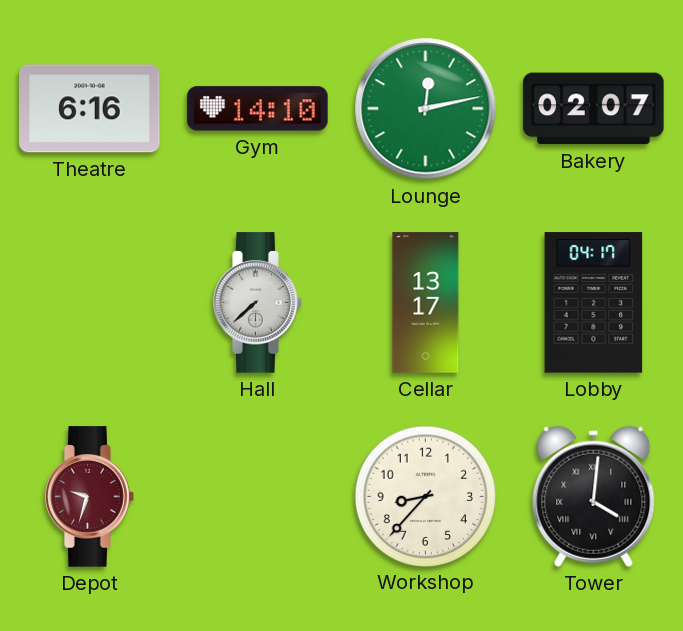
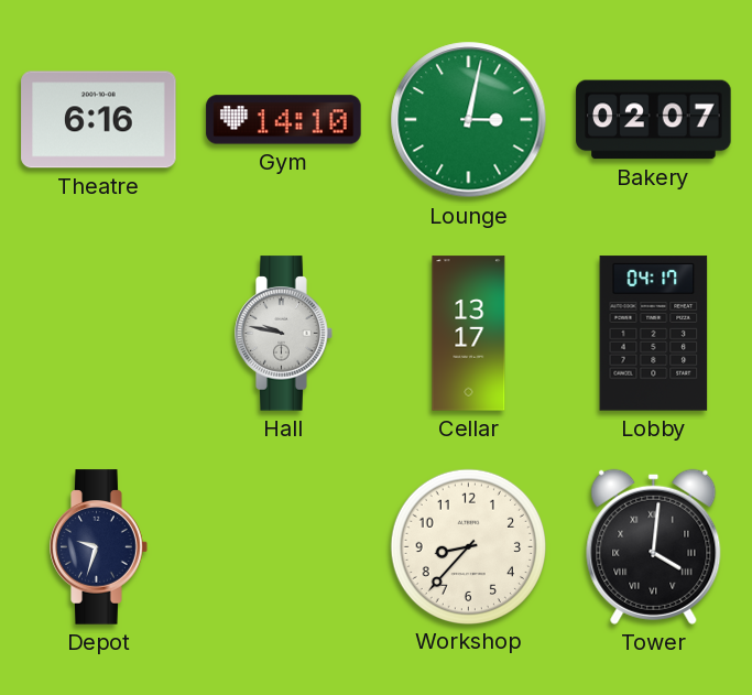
Lounge: 12:13 -> 3:02
Hall: 7:38 -> 9:47
Depot dial: burgundy -> navy
